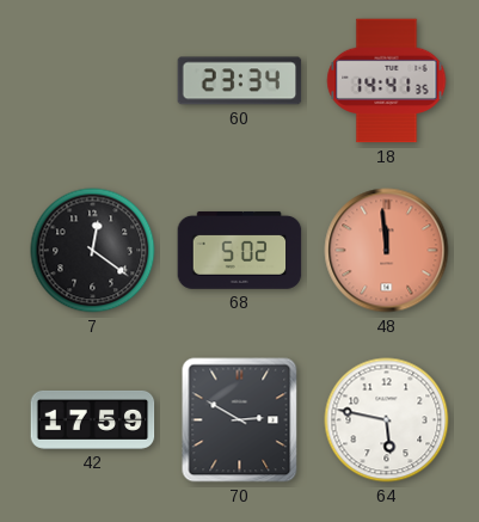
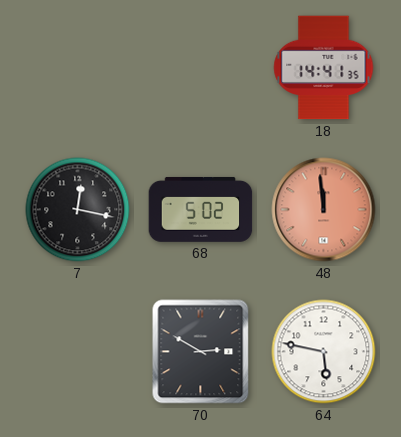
60: 23:34 -> none
7: 12:21 -> 12:17
42: 17:59 -> none
